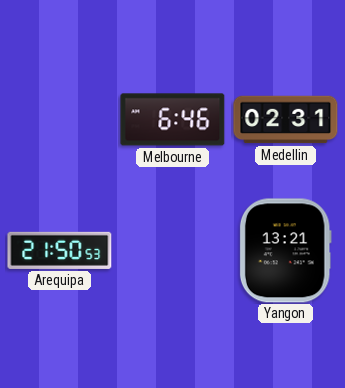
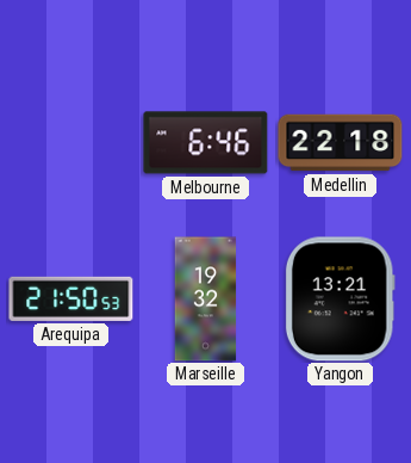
Medellin: 02:31 -> 22:18
Marseille: none -> 19:32
